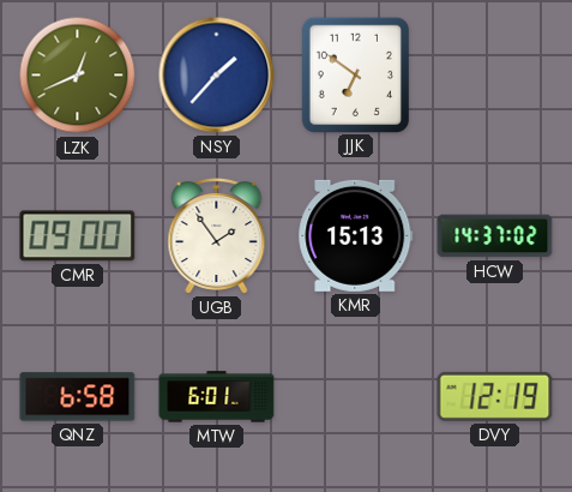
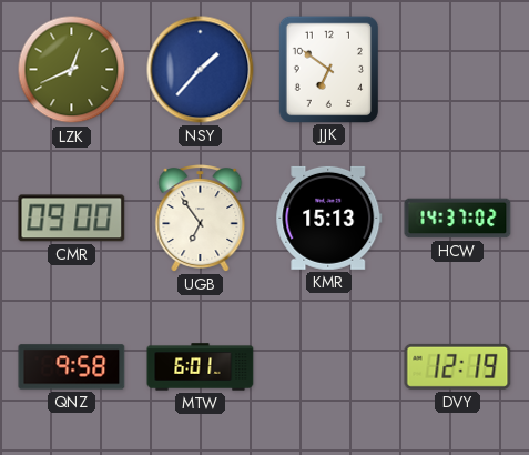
UGB: 1:54 -> 6:54
QNZ: 6:58 -> 9:58
